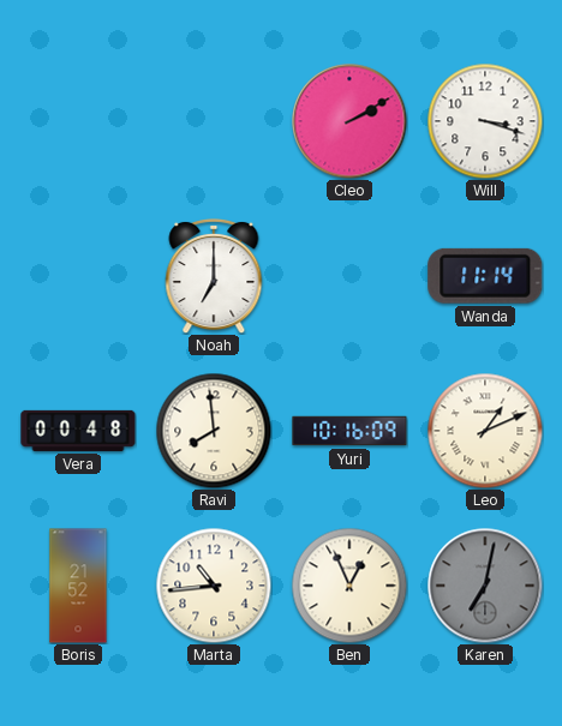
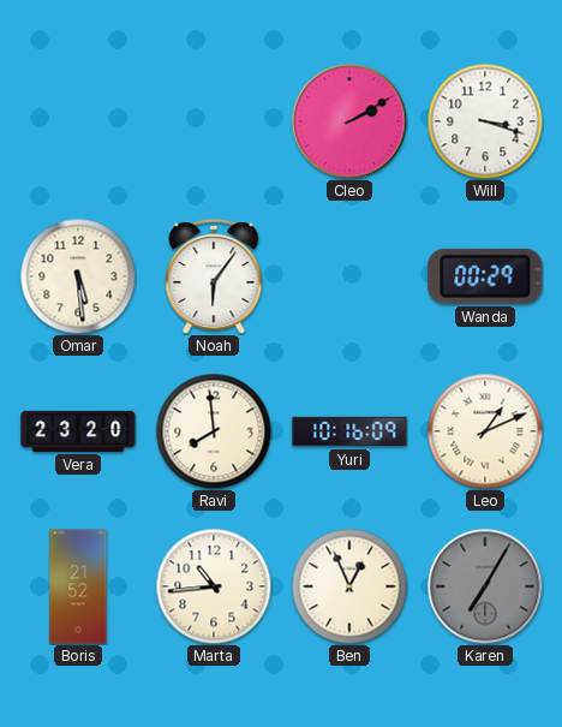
Omar: none -> 5:29
Noah: 7:00 -> 6:06
Wanda: 11:14 -> 00:29
Vera: 00:48 -> 23:20
Karen: 7:02 -> 7:05
